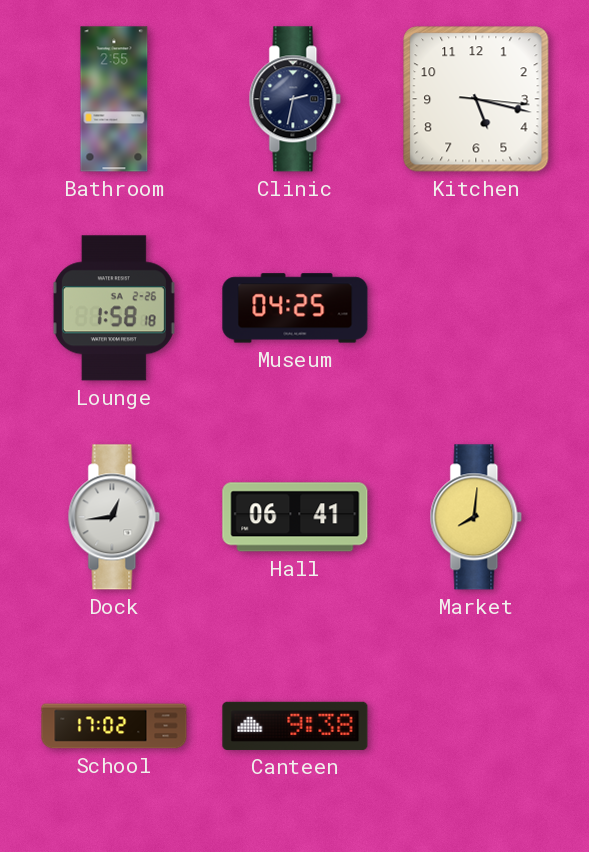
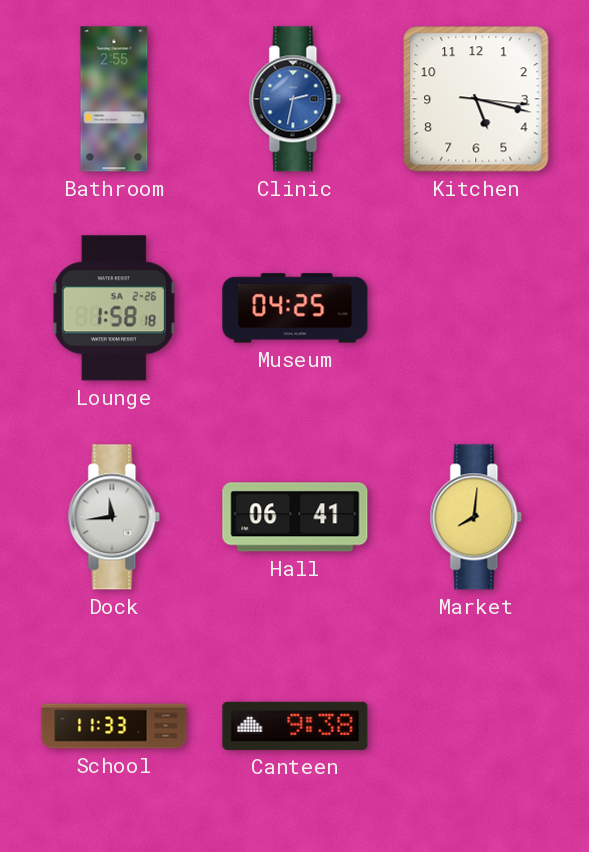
Clinic dial: navy -> blue
Dock: 12:44 -> 11:44
School: 17:02 -> 11:33
